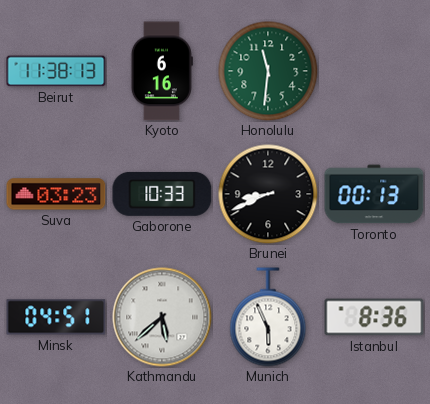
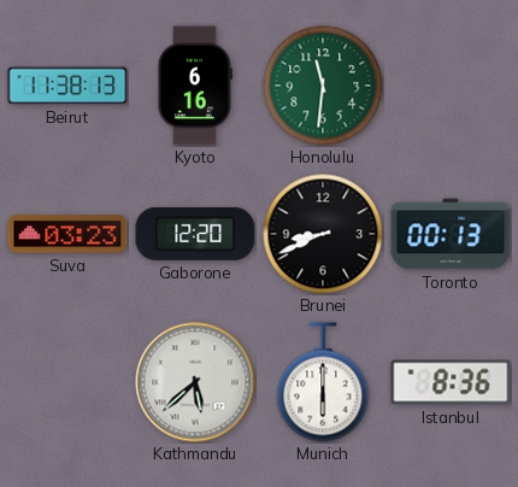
Gaborone: 10:33 -> 12:20
Minsk: 04:51 -> none
Munich: 5:56 -> 6:00
